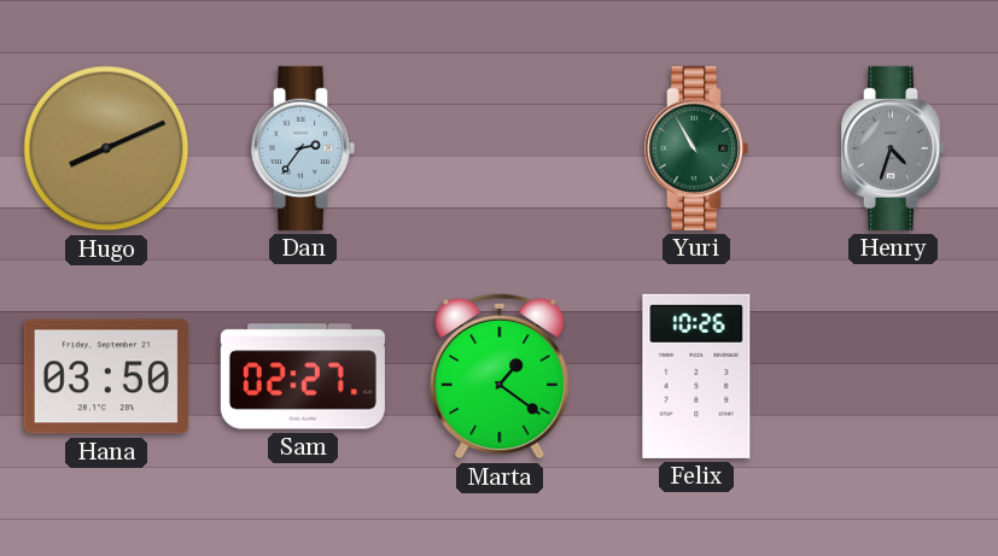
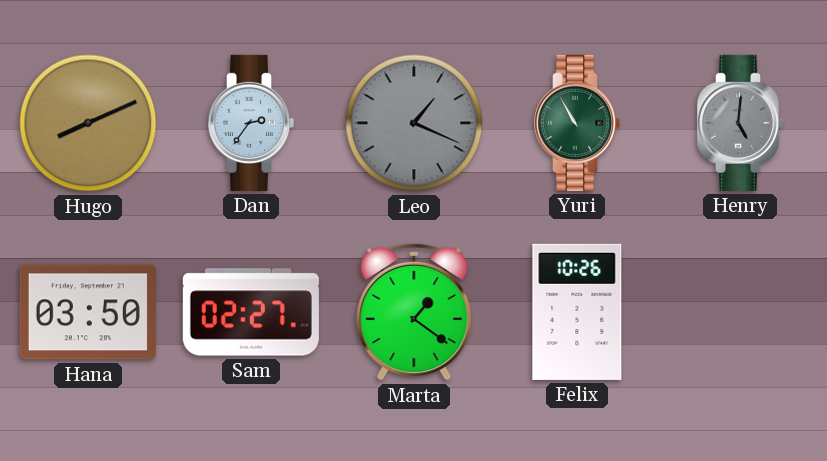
Leo: none -> 1:19
Henry: 4:33 -> 5:01
